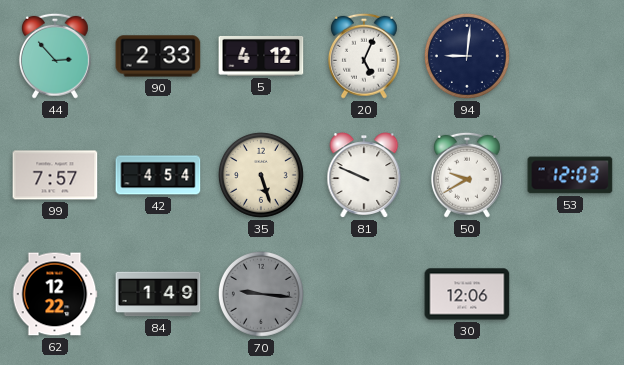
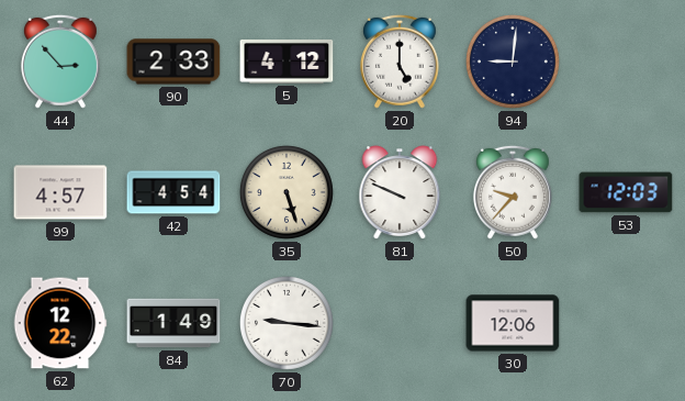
20: 5:04 -> 5:00
99: 7:57 -> 4:57
50: 9:40 -> 9:37
70 dial: grey -> white
